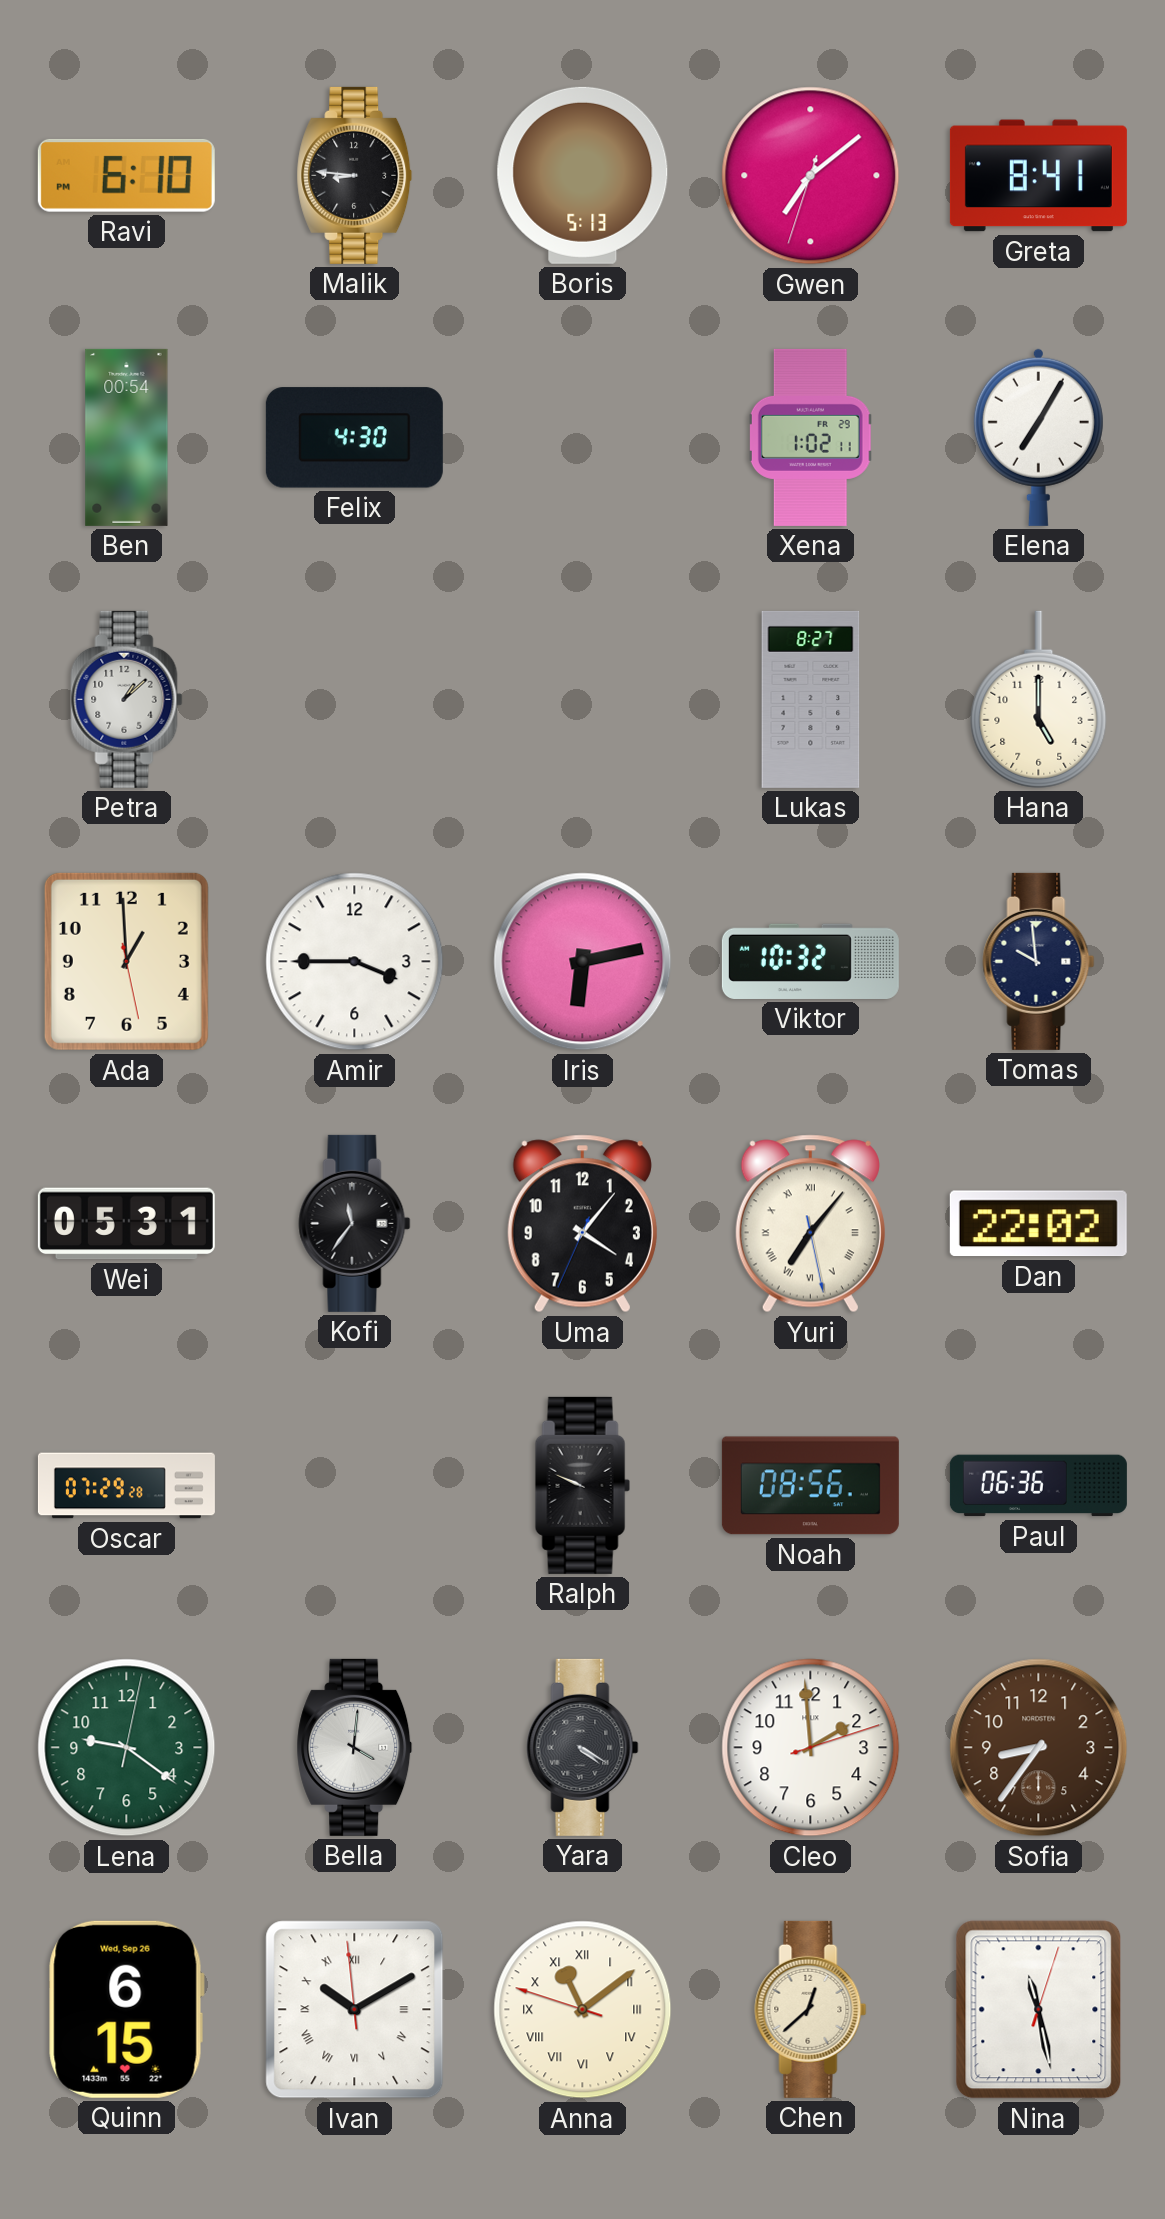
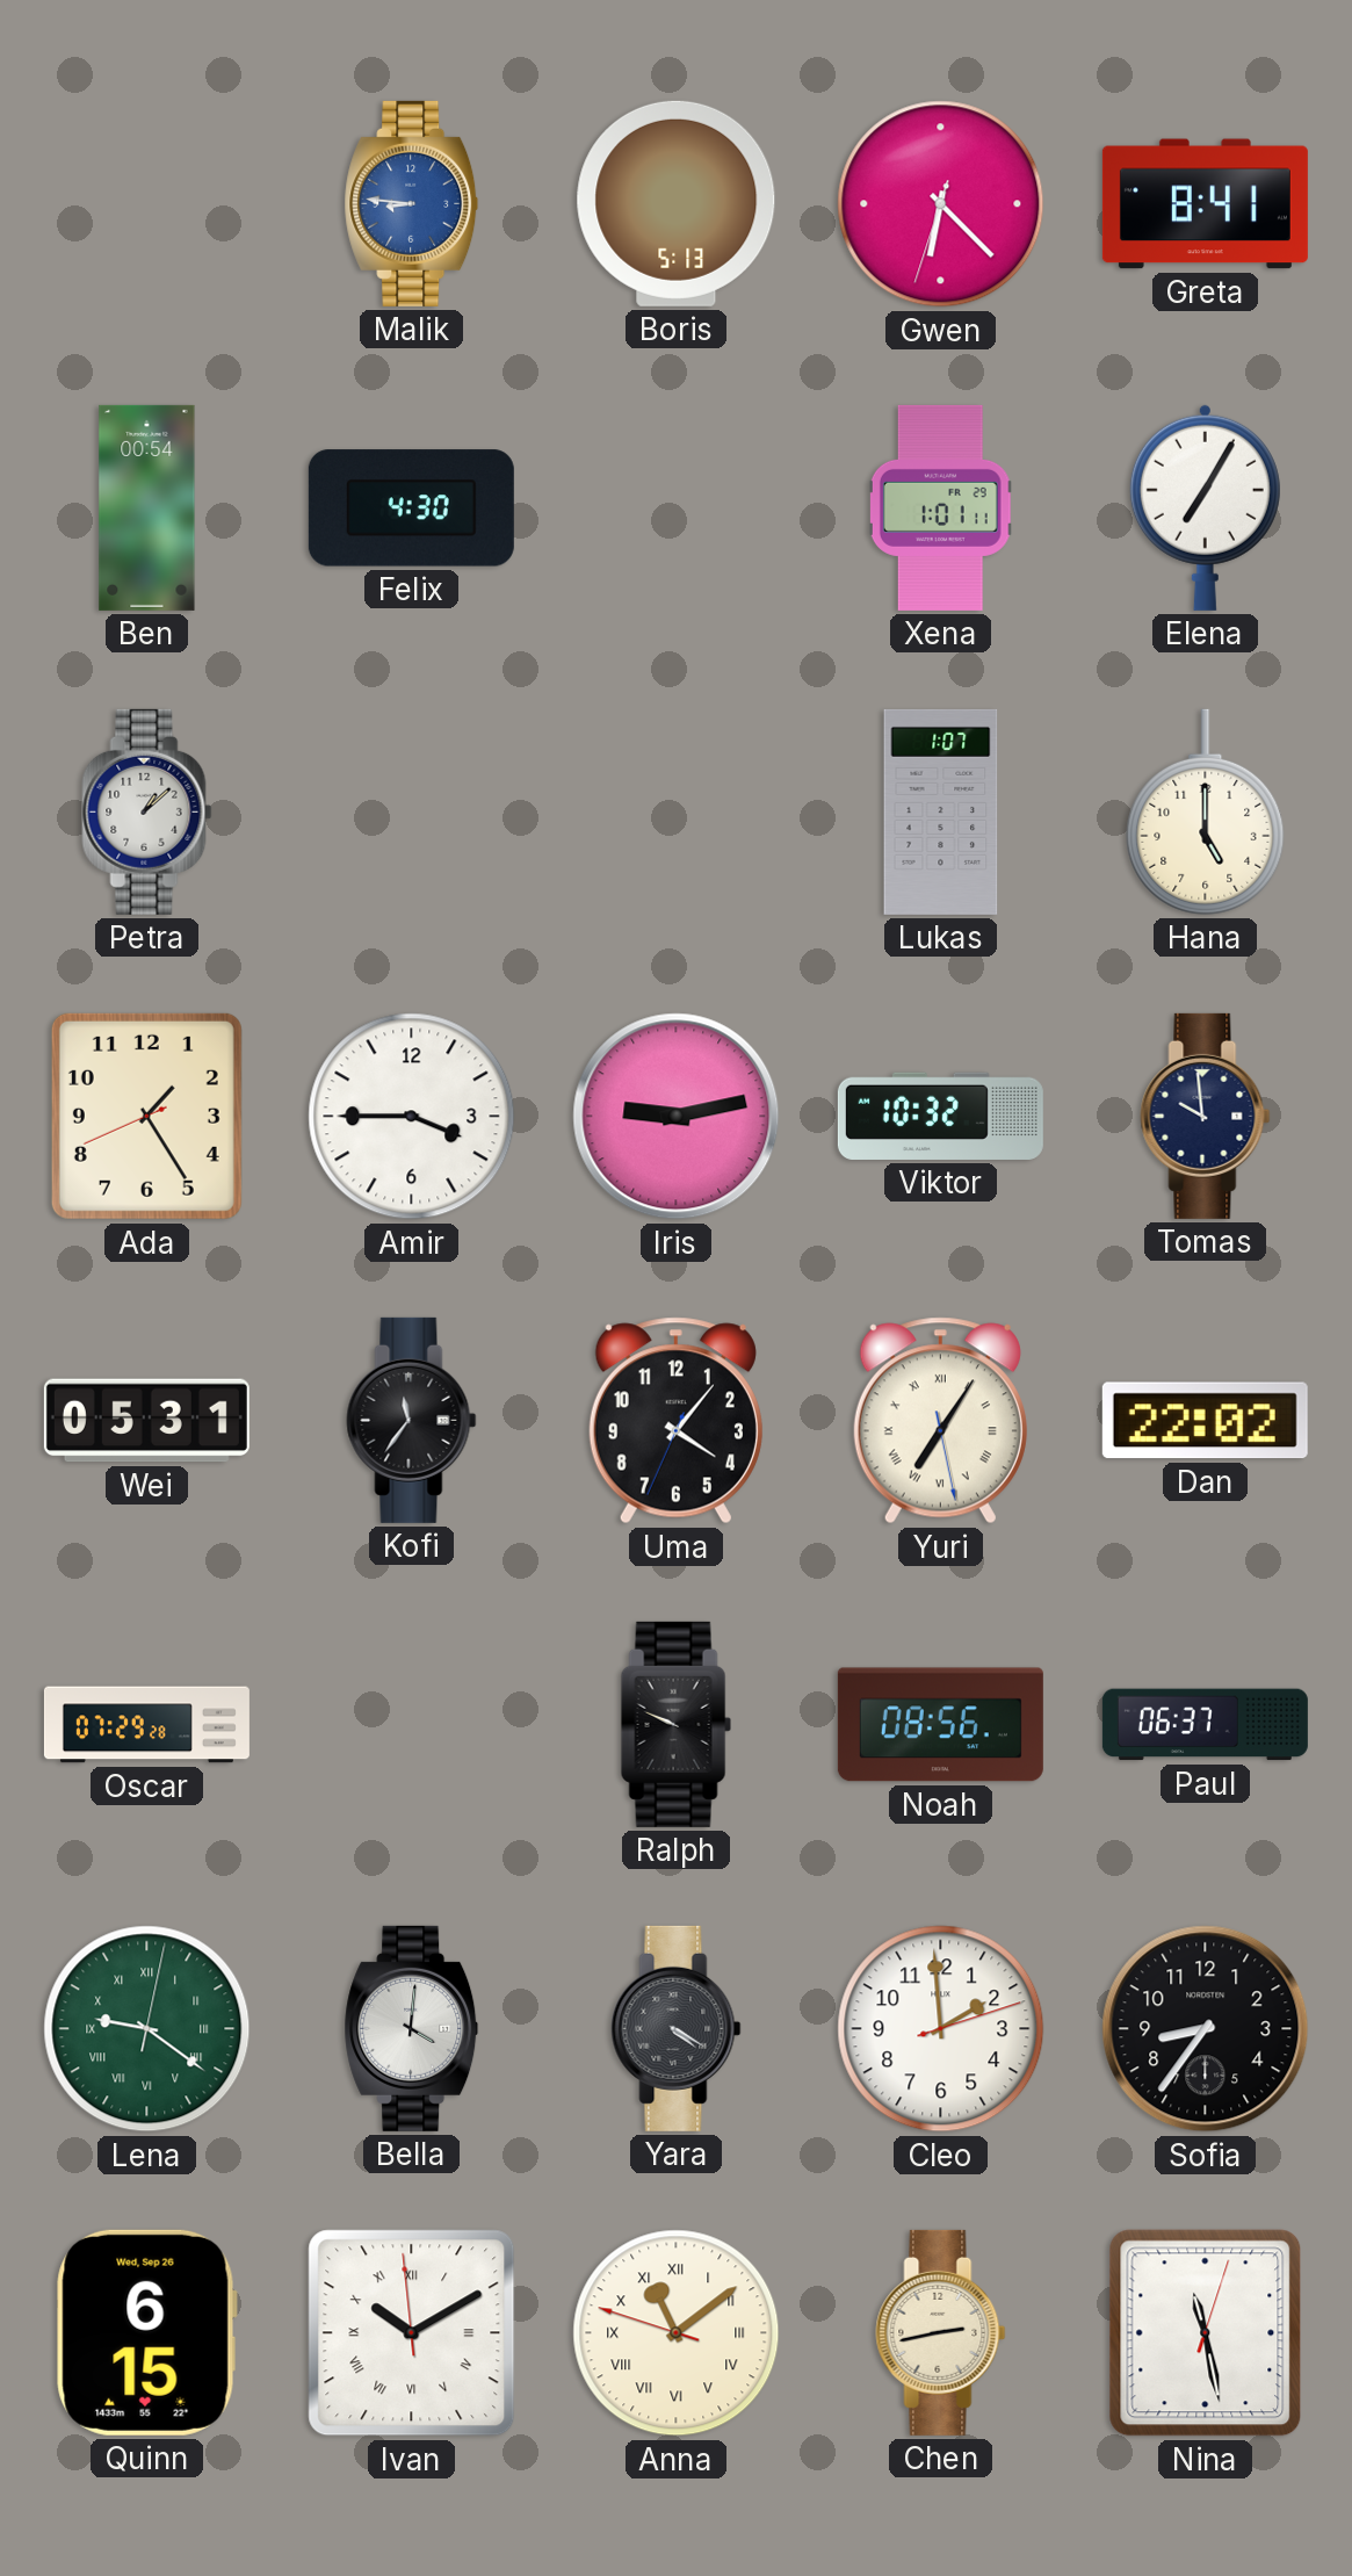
Ravi: 6:10 -> none
Malik dial: black -> blue
Gwen: 7:08 -> 6:22
Xena: 1:02 -> 1:01
Lukas: 8:27 -> 1:07
Ada: 12:59 -> 1:24
Iris: 6:13 -> 9:13
Yuri: 7:06 -> 7:05
Paul: 06:36 -> 06:37
Lena numerals: Arabic -> Roman
Sofia dial: brown -> black
Chen: 12:38 -> 2:43
